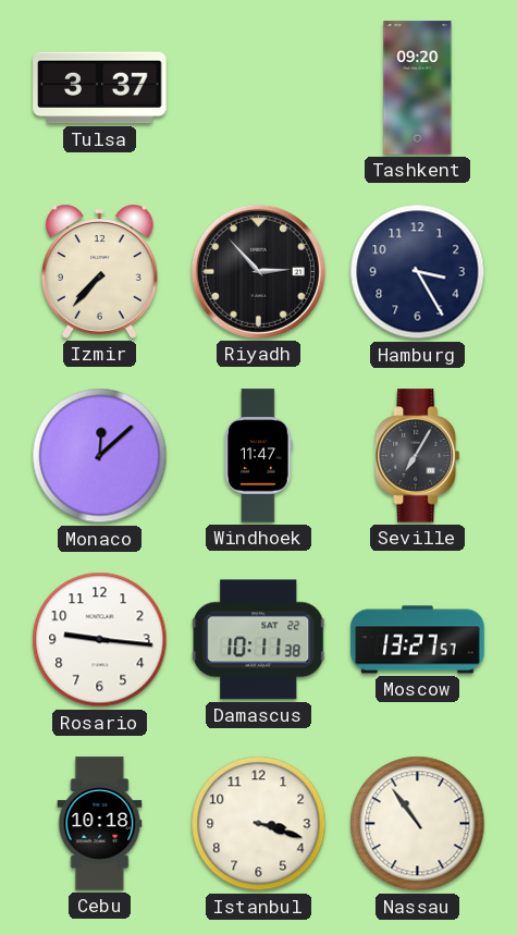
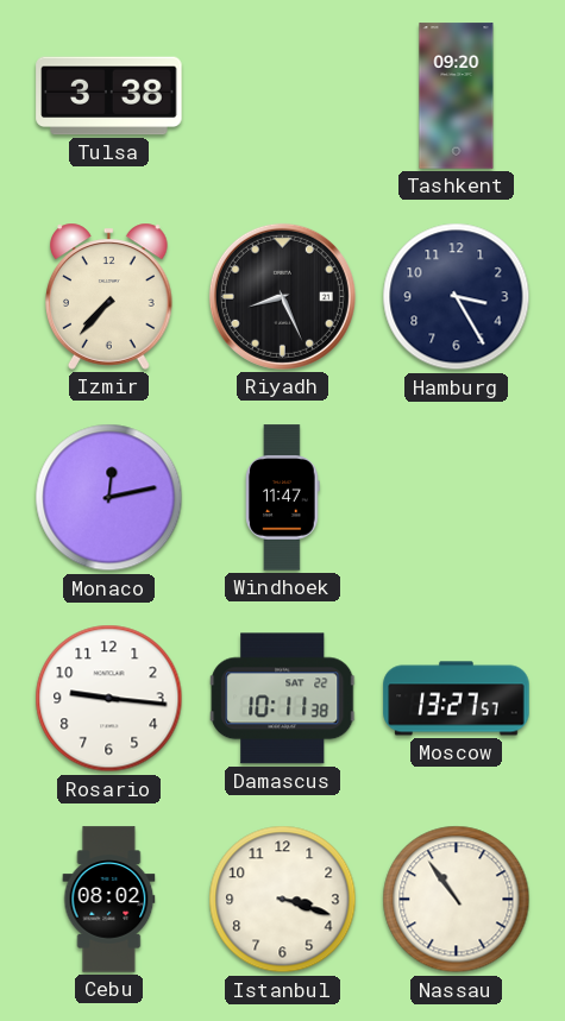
Tulsa: 3:37 -> 3:38
Riyadh: 2:53 -> 8:26
Monaco: 12:08 -> 12:13
Seville: 7:05 -> none
Cebu: 10:18 -> 08:02
